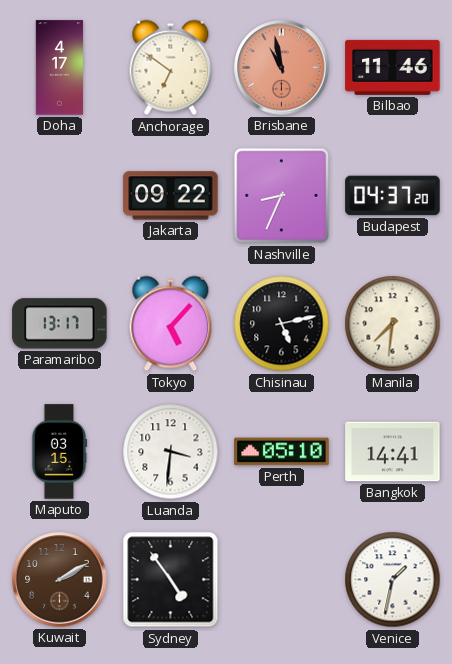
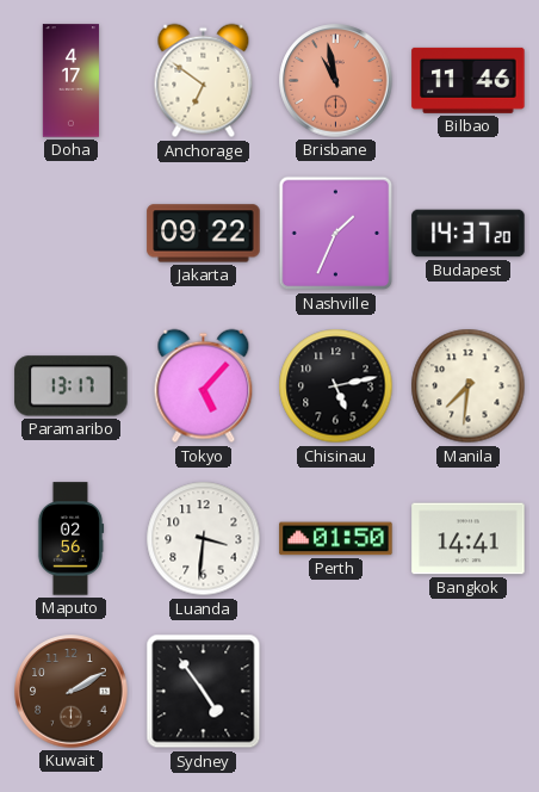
Nashville: 8:34 -> 1:34
Budapest: 04:37 -> 14:37
Maputo: 03:15 -> 02:56
Perth: 05:10 -> 01:50
Venice: 1:32 -> none
